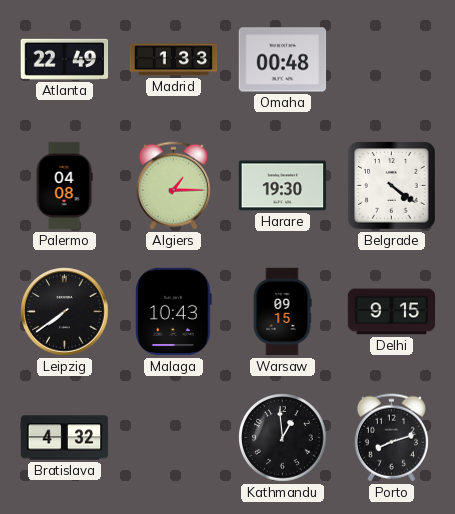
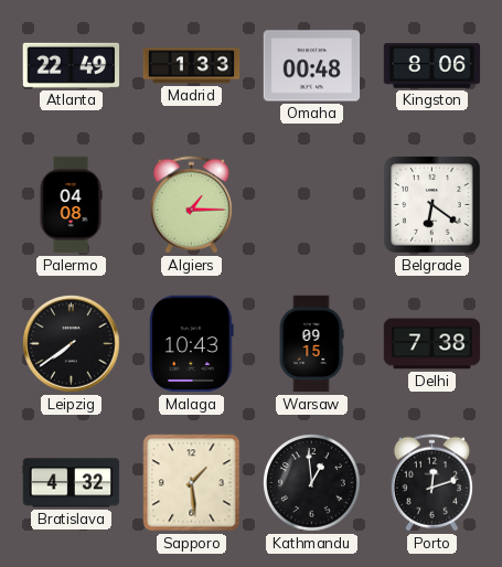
Kingston: none -> 8:06
Harare: 19:30 -> none
Belgrade: 4:21 -> 6:21
Delhi: 9:15 -> 7:38
Sapporo: none -> 1:29
Porto: 8:12 -> 12:12
